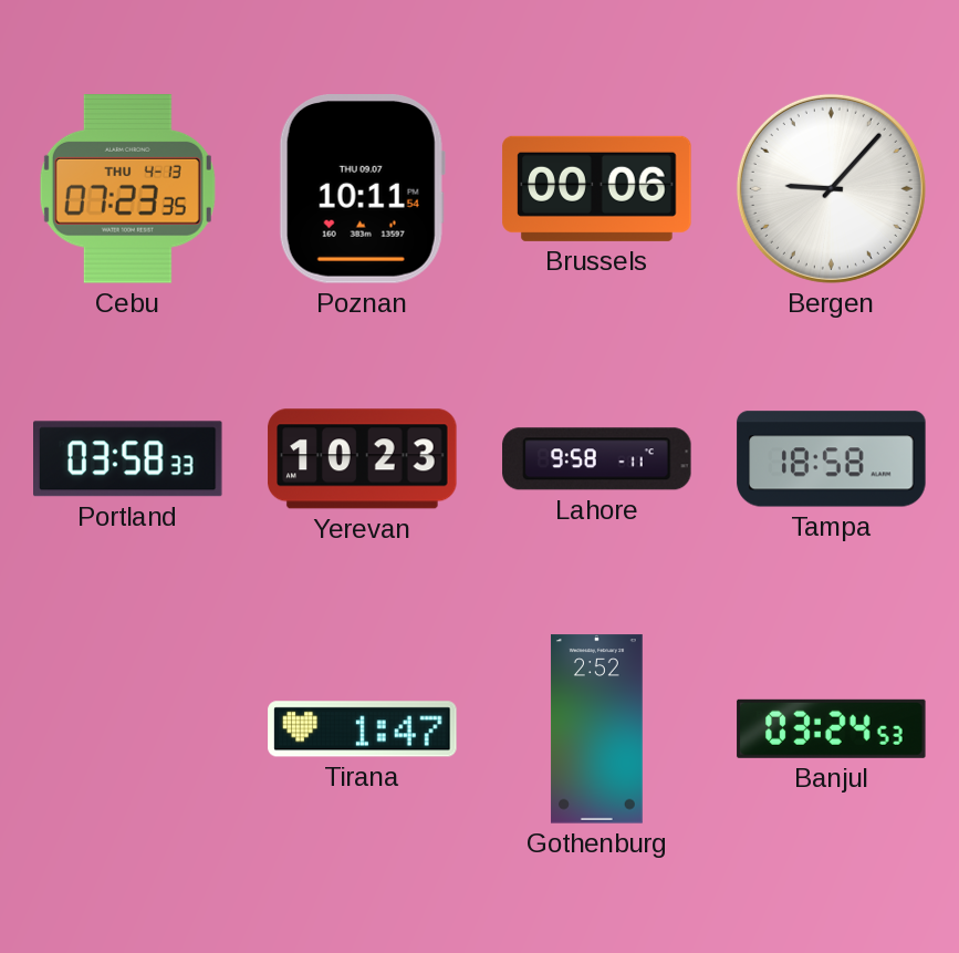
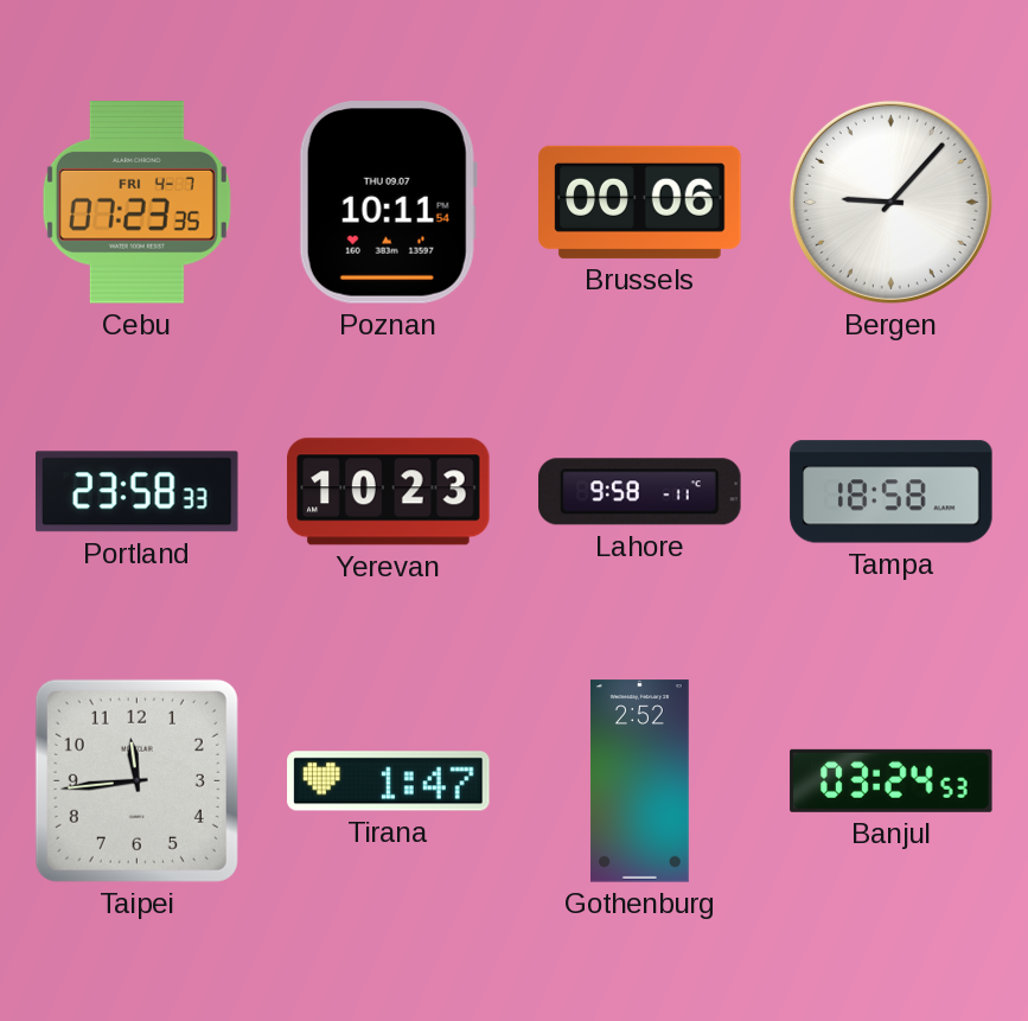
Cebu date: THU 4-13 -> FRI 4-7
Portland: 03:58 -> 23:58
Taipei: none -> 11:44
